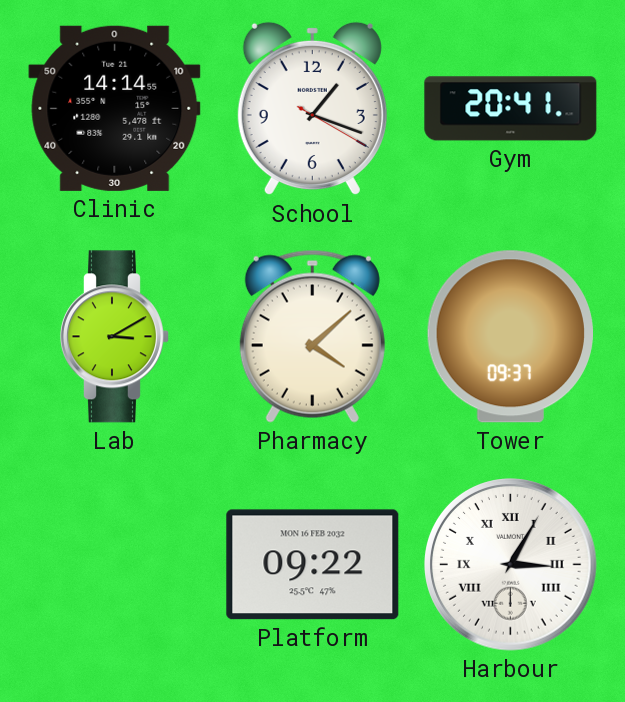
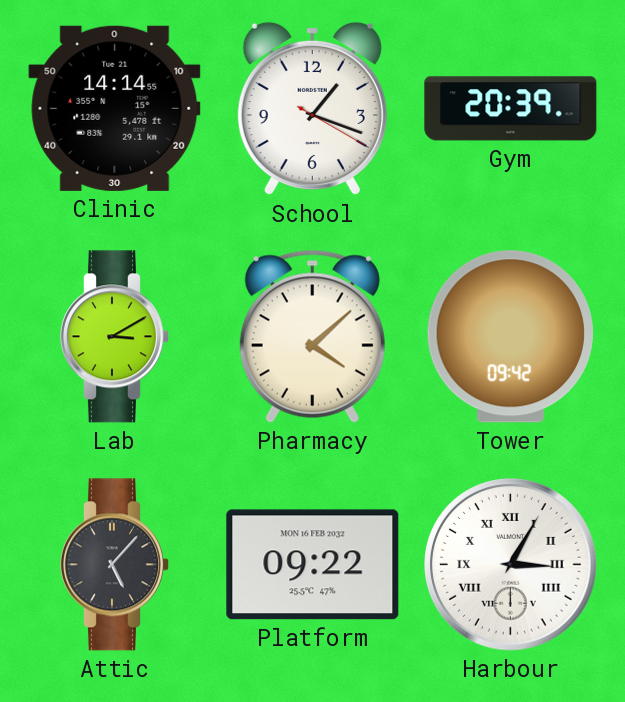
Gym: 20:41 -> 20:39
Tower: 09:37 -> 09:42
Attic: none -> 5:07
